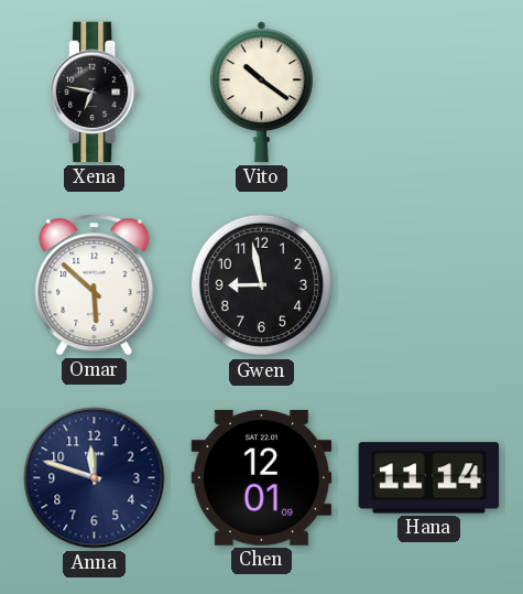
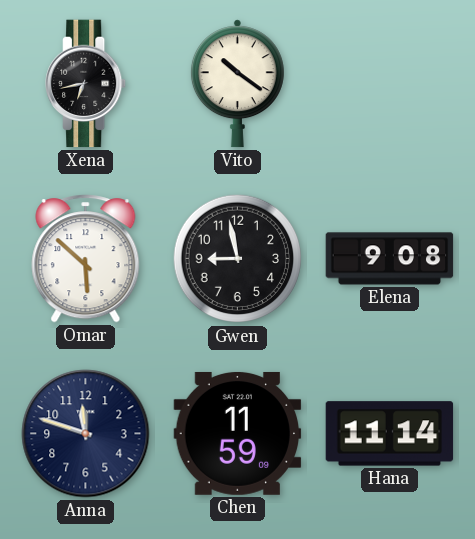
Xena: 6:47 -> 6:43
Elena: none -> 9:08
Chen: 12:01 -> 11:59
